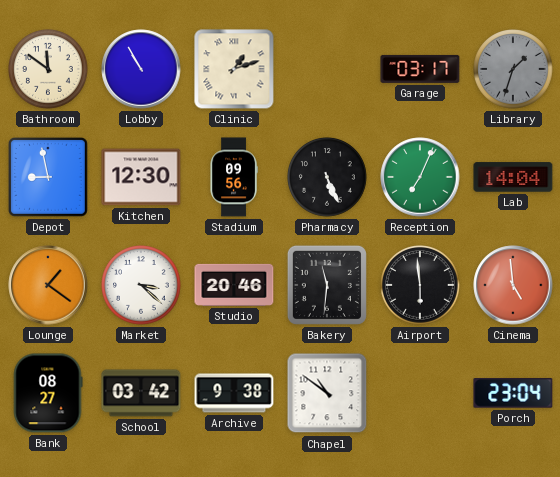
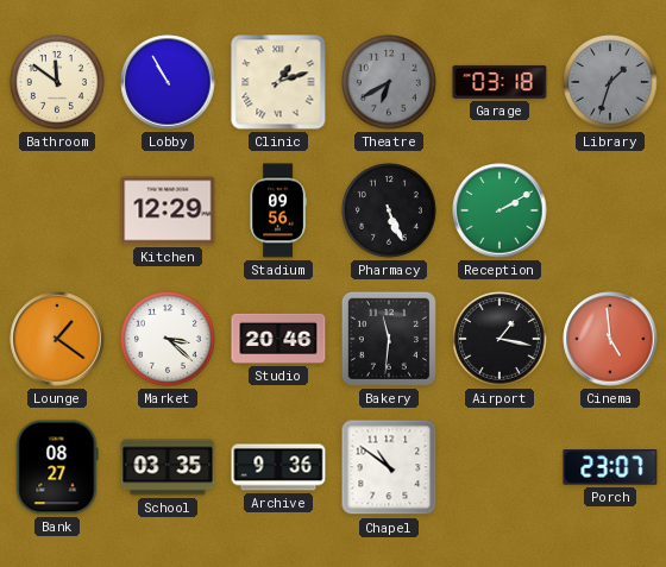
Theatre: none -> 6:40
Garage: 03:17 -> 03:18
Depot: 8:58 -> none
Kitchen: 12:30 -> 12:29
Reception: 7:04 -> 2:10
Lab: 14:04 -> none
Airport: 5:59 -> 1:17
School: 03:42 -> 03:35
Archive: 9:38 -> 9:36
Porch: 23:04 -> 23:07
